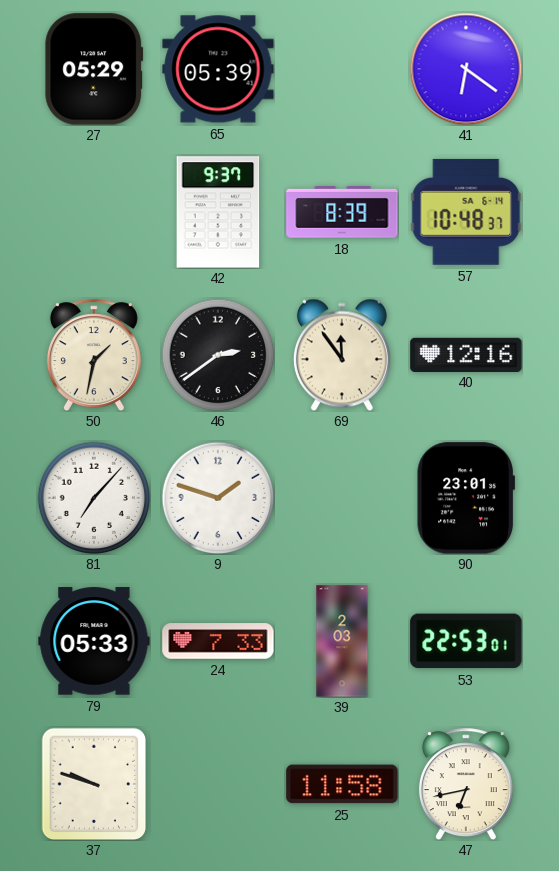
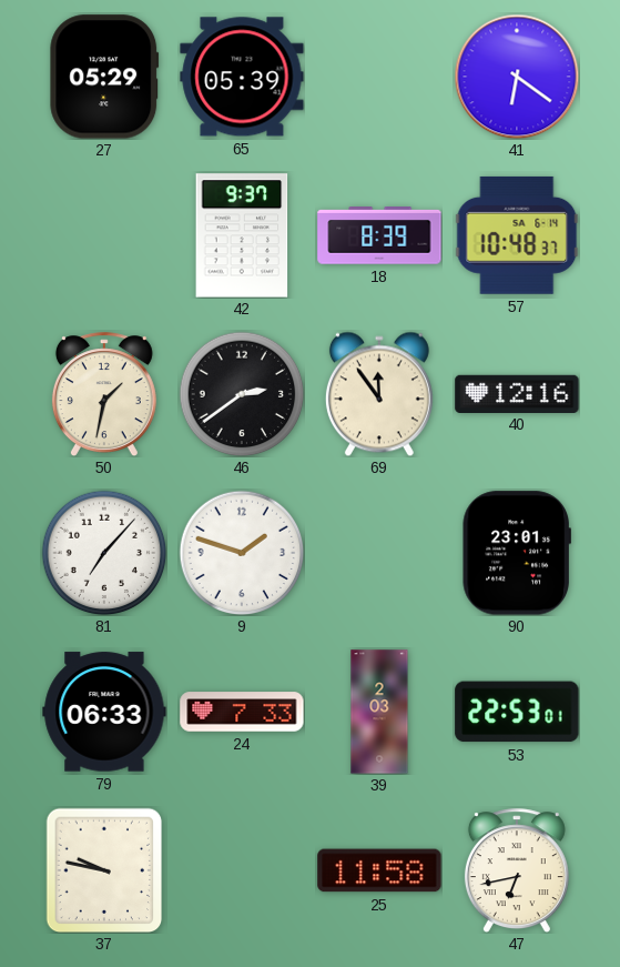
79: 05:33 -> 06:33
37: 9:48 -> 9:47
